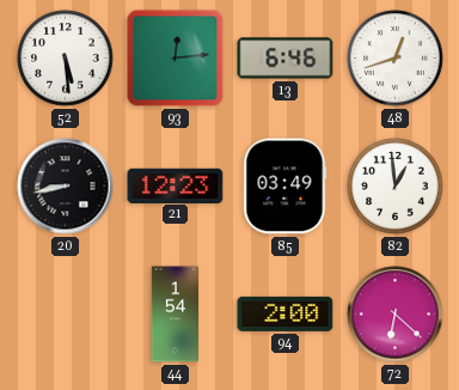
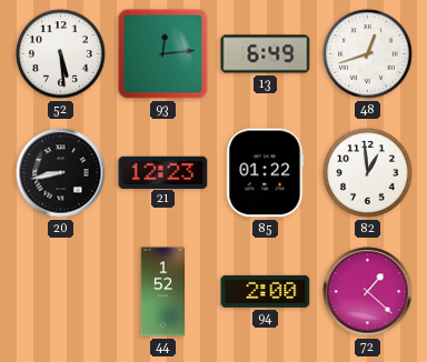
13: 6:46 -> 6:49
85: 03:49 -> 01:22
44: 1:54 -> 1:52
72: 6:22 -> 1:22
